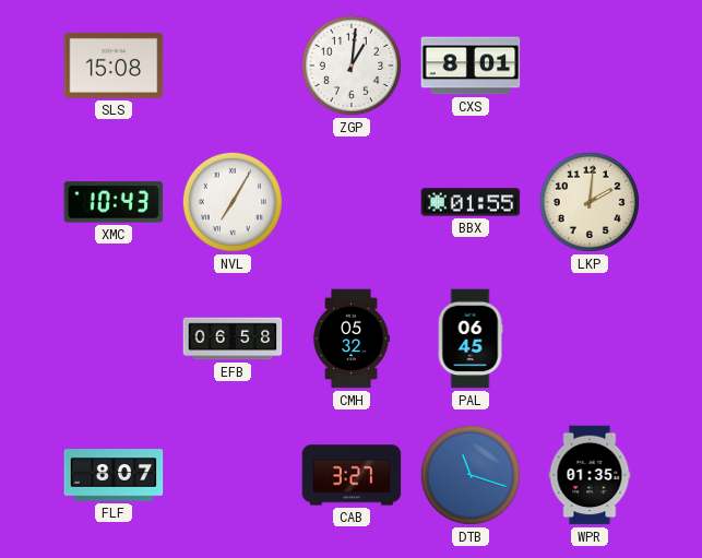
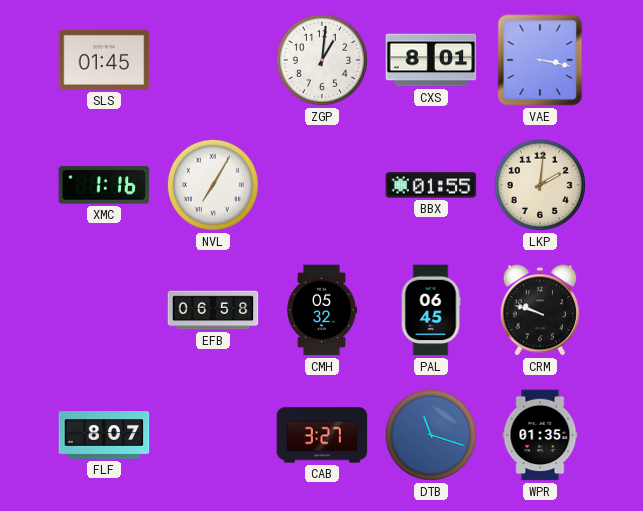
SLS: 15:08 -> 01:45
VAE: none -> 3:17
XMC: 10:43 -> 1:16
CRM: none -> 9:48
